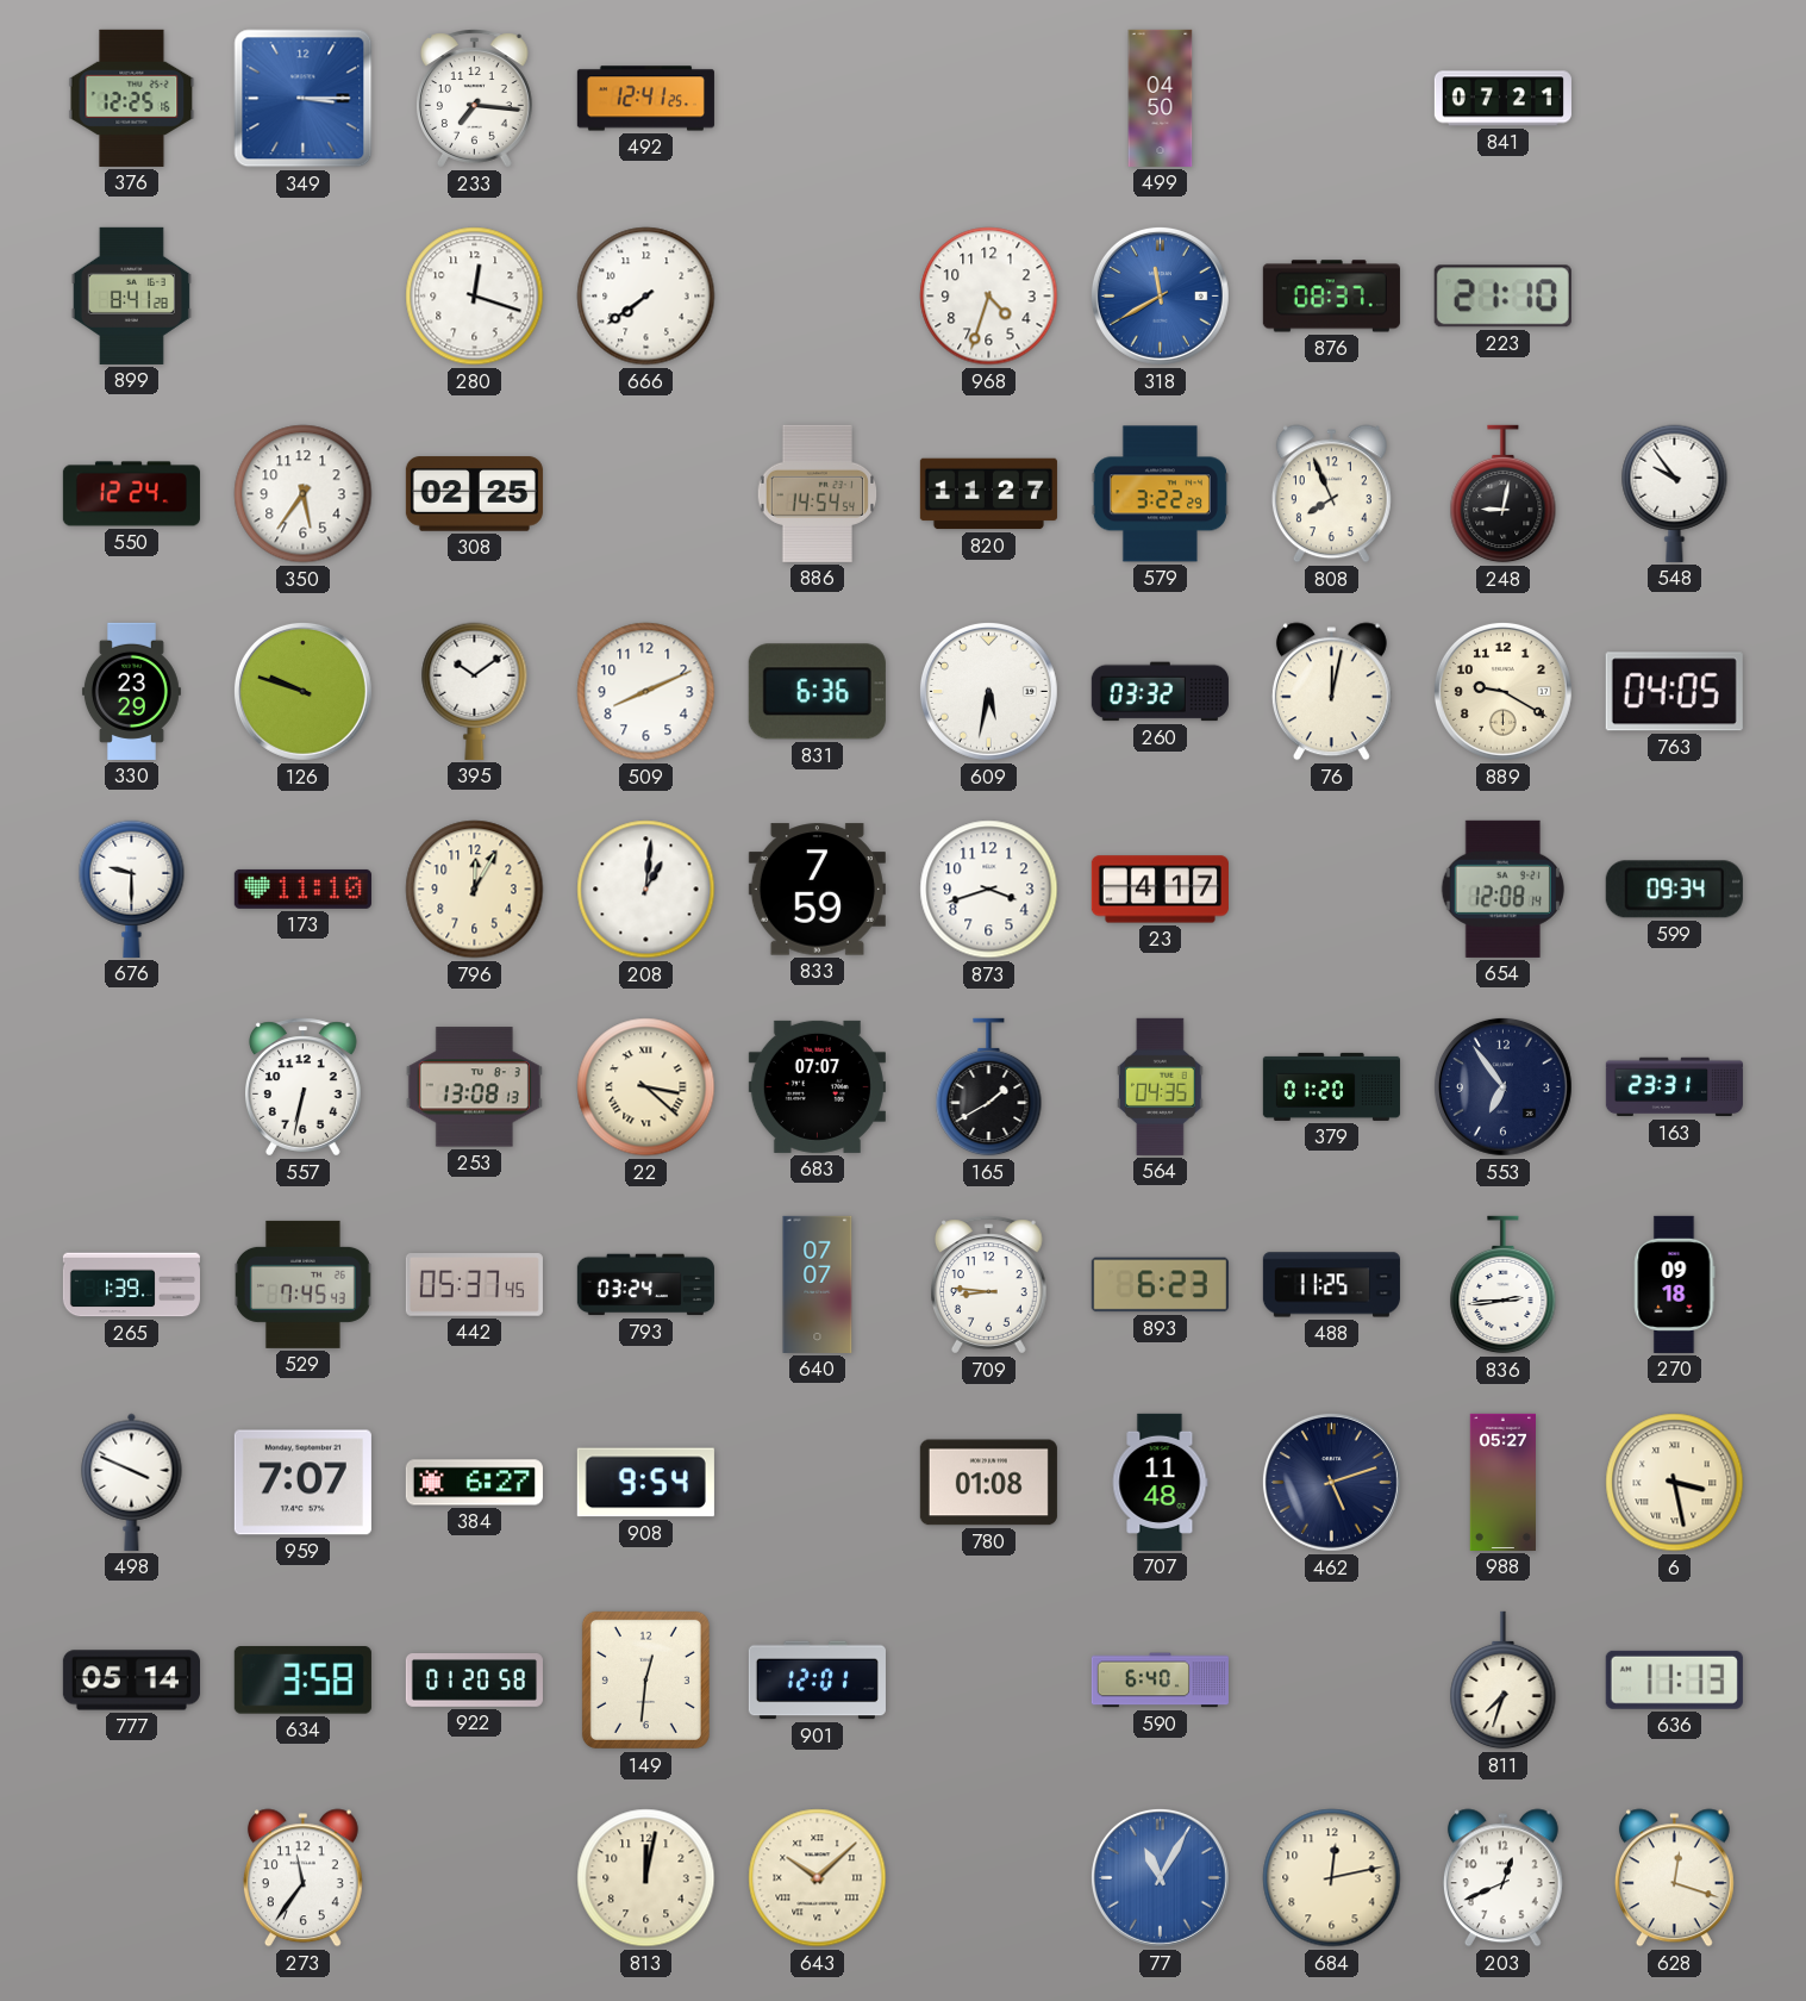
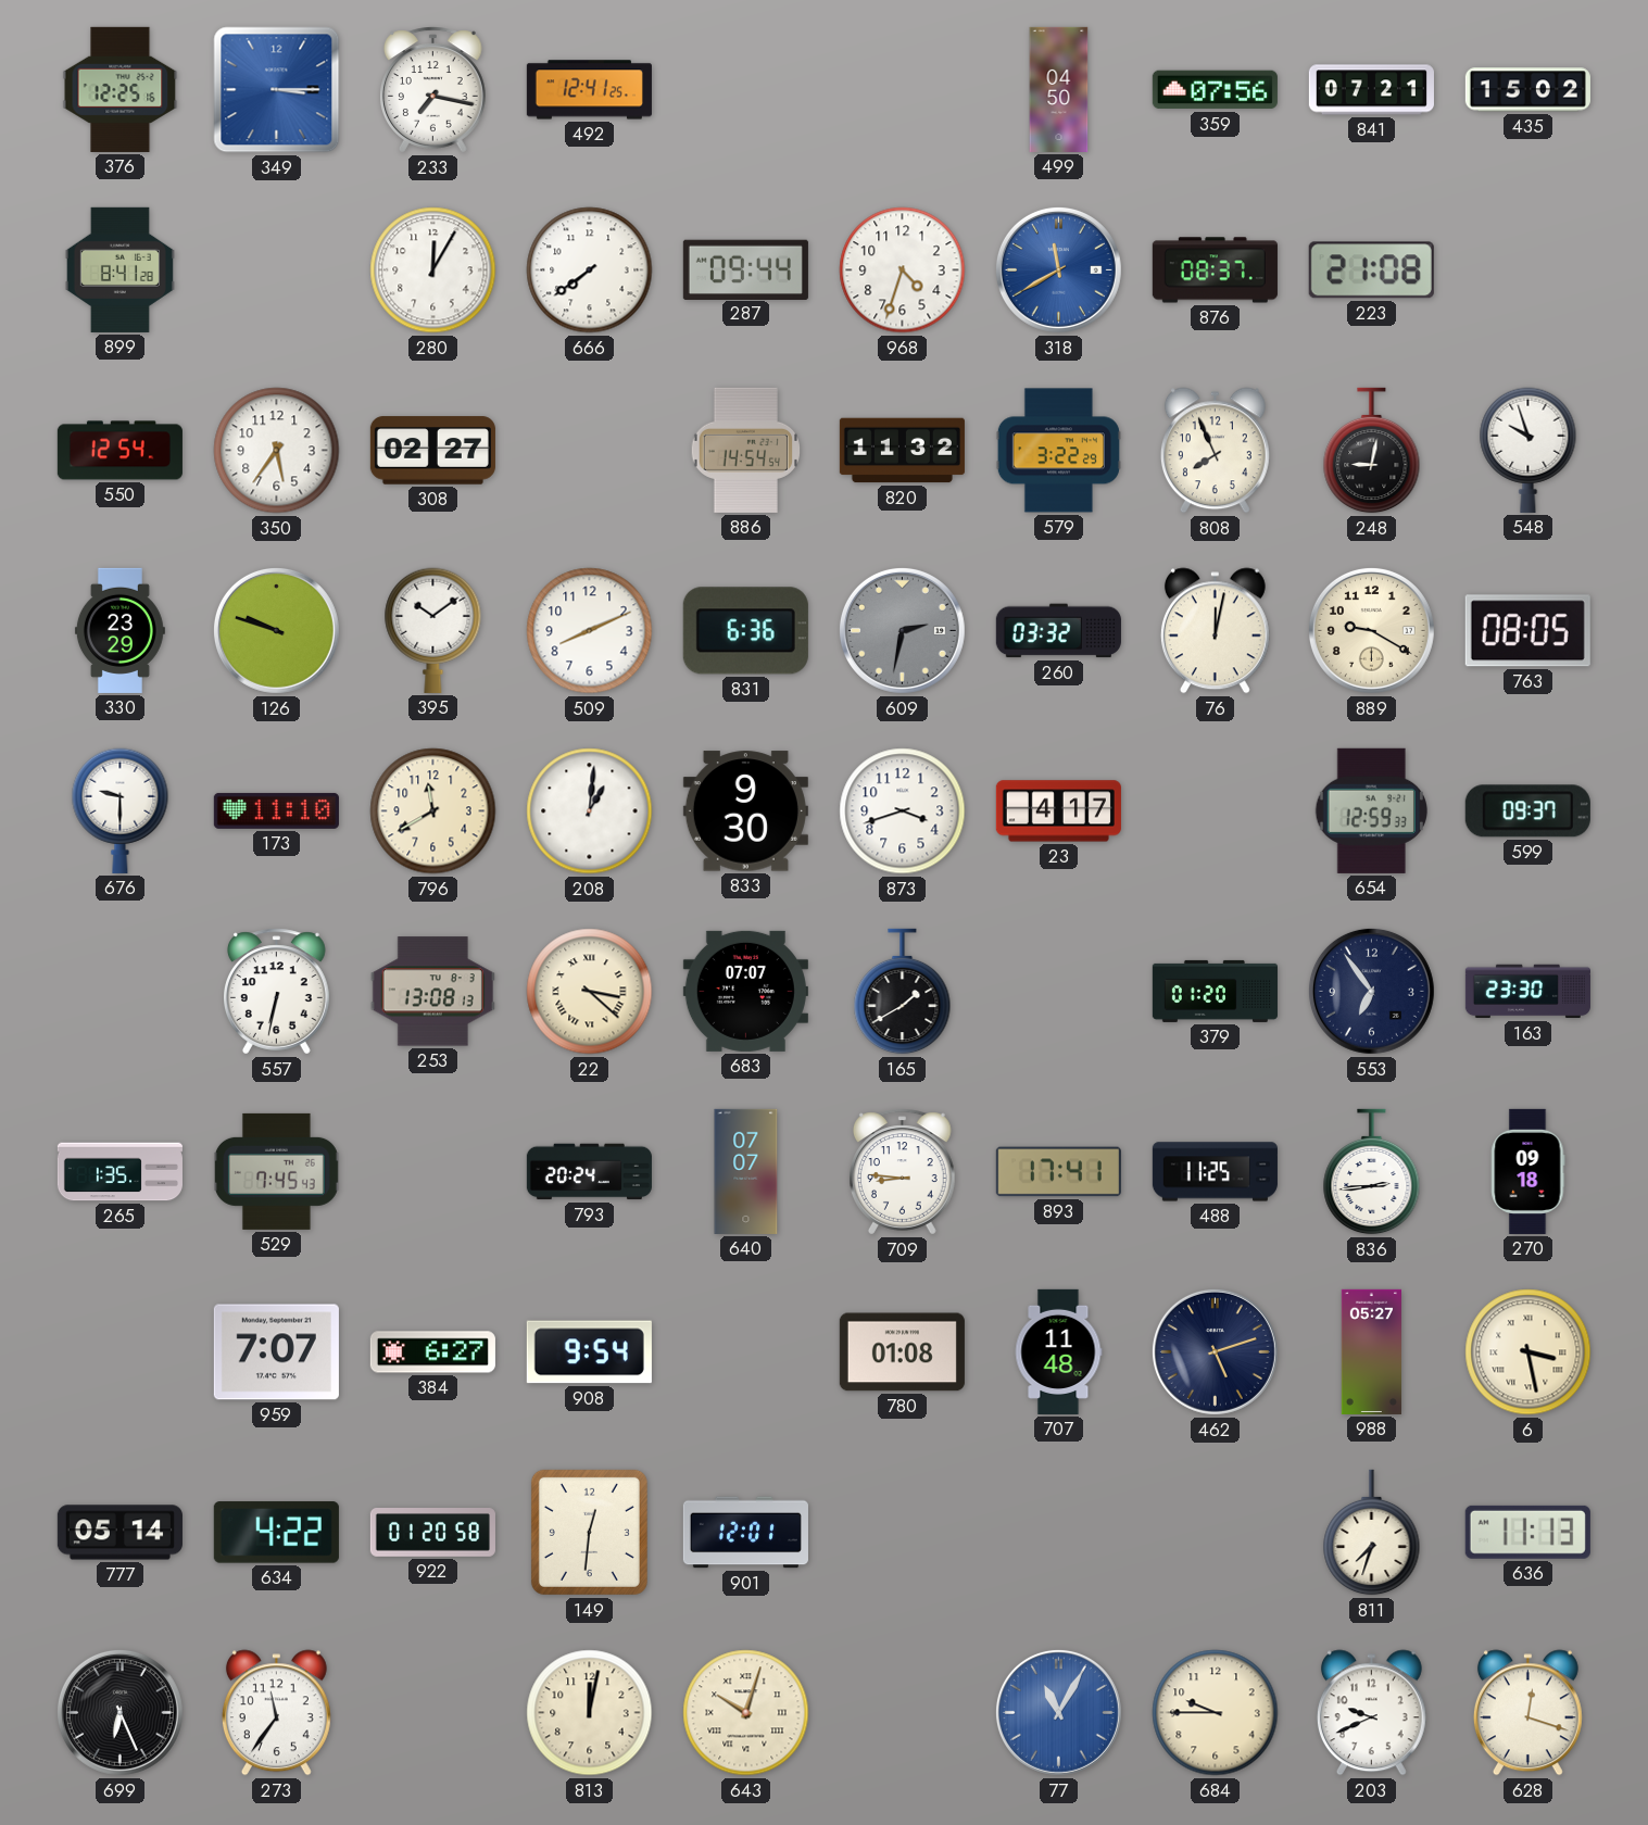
233: 7:16 -> 7:17
359: none -> 07:56
435: none -> 15:02
280: 12:18 -> 12:05
287: none -> 09:44
223: 21:10 -> 21:08
550: 12:24 -> 12:54
308: 02:25 -> 02:27
820: 11:27 -> 11:32
548: 9:54 -> 9:57
609: 5:32 -> 2:32
609 dial: white -> grey
763: 04:05 -> 08:05
796: 12:05 -> 11:40
833: 7:59 -> 9:30
654: 12:08 -> 12:59
599: 09:34 -> 09:37
564: 04:35 -> none
163: 23:31 -> 23:30
265: 1:39 -> 1:35
442: 05:37 -> none
793: 03:24 -> 20:24
893: 6:23 -> 17:41
498: 3:49 -> none
634: 3:58 -> 4:22
590: 6:40 -> none
699: none -> 6:26
643: 10:08 -> 10:03
684: 12:13 -> 9:45
203: 12:41 -> 9:41
